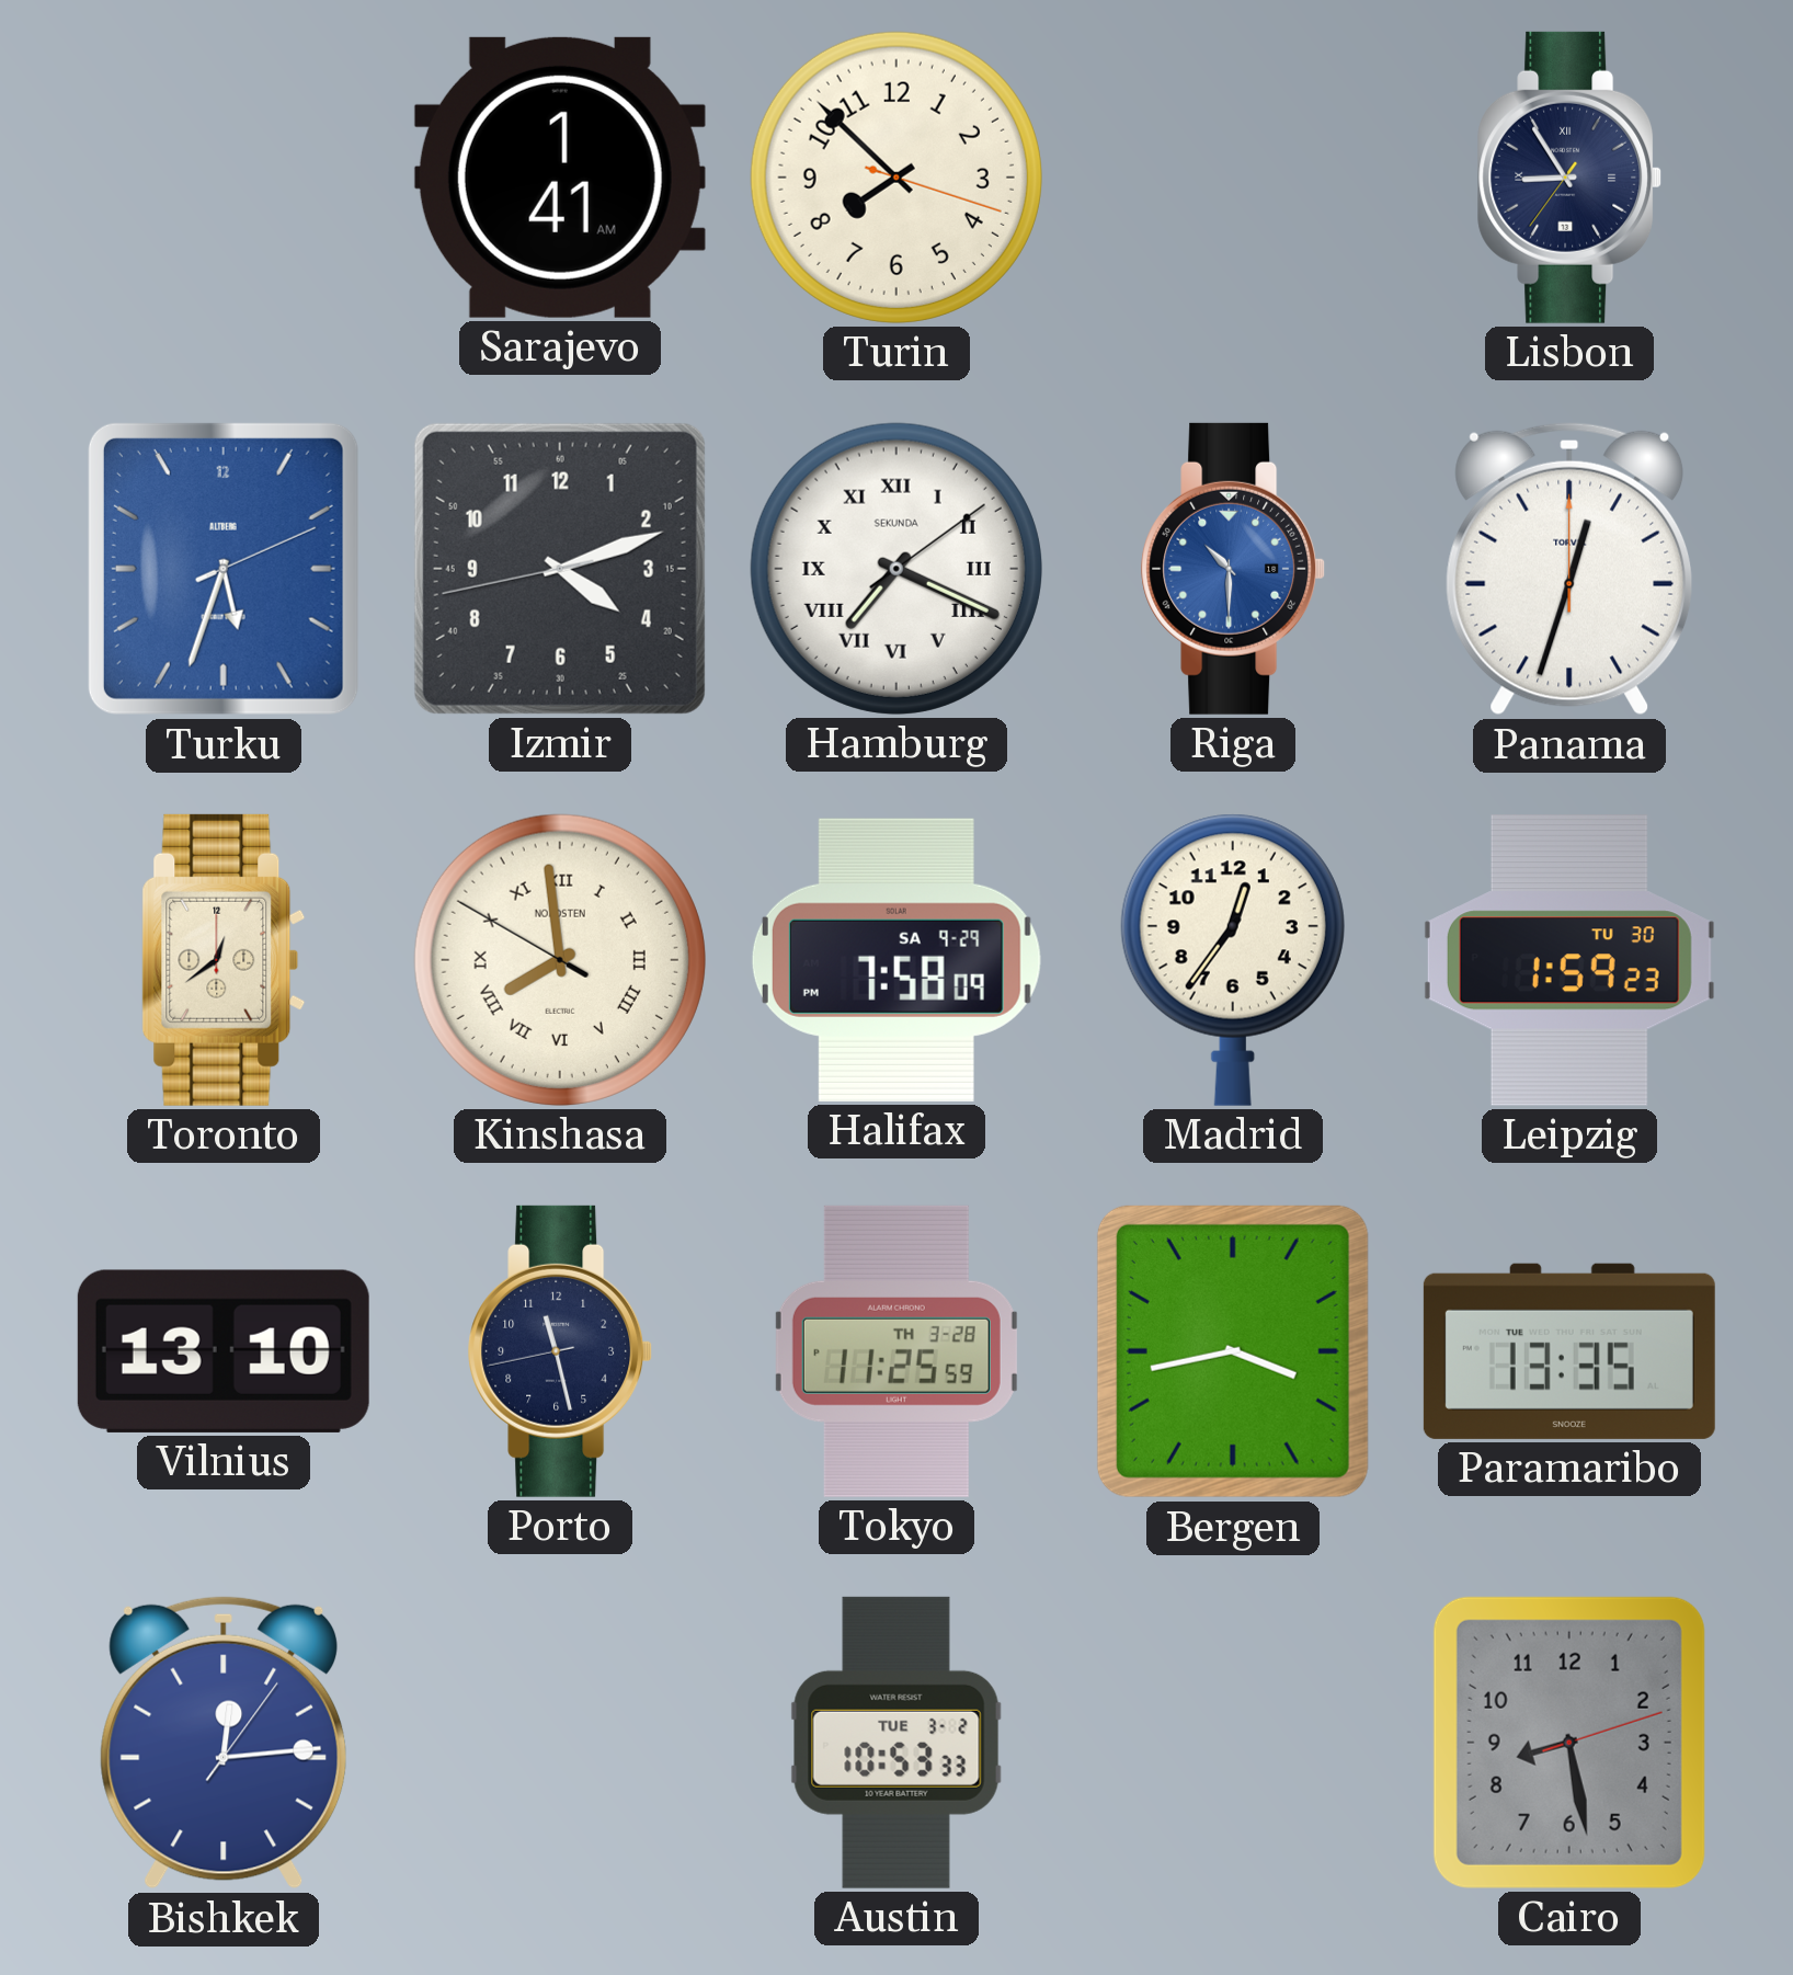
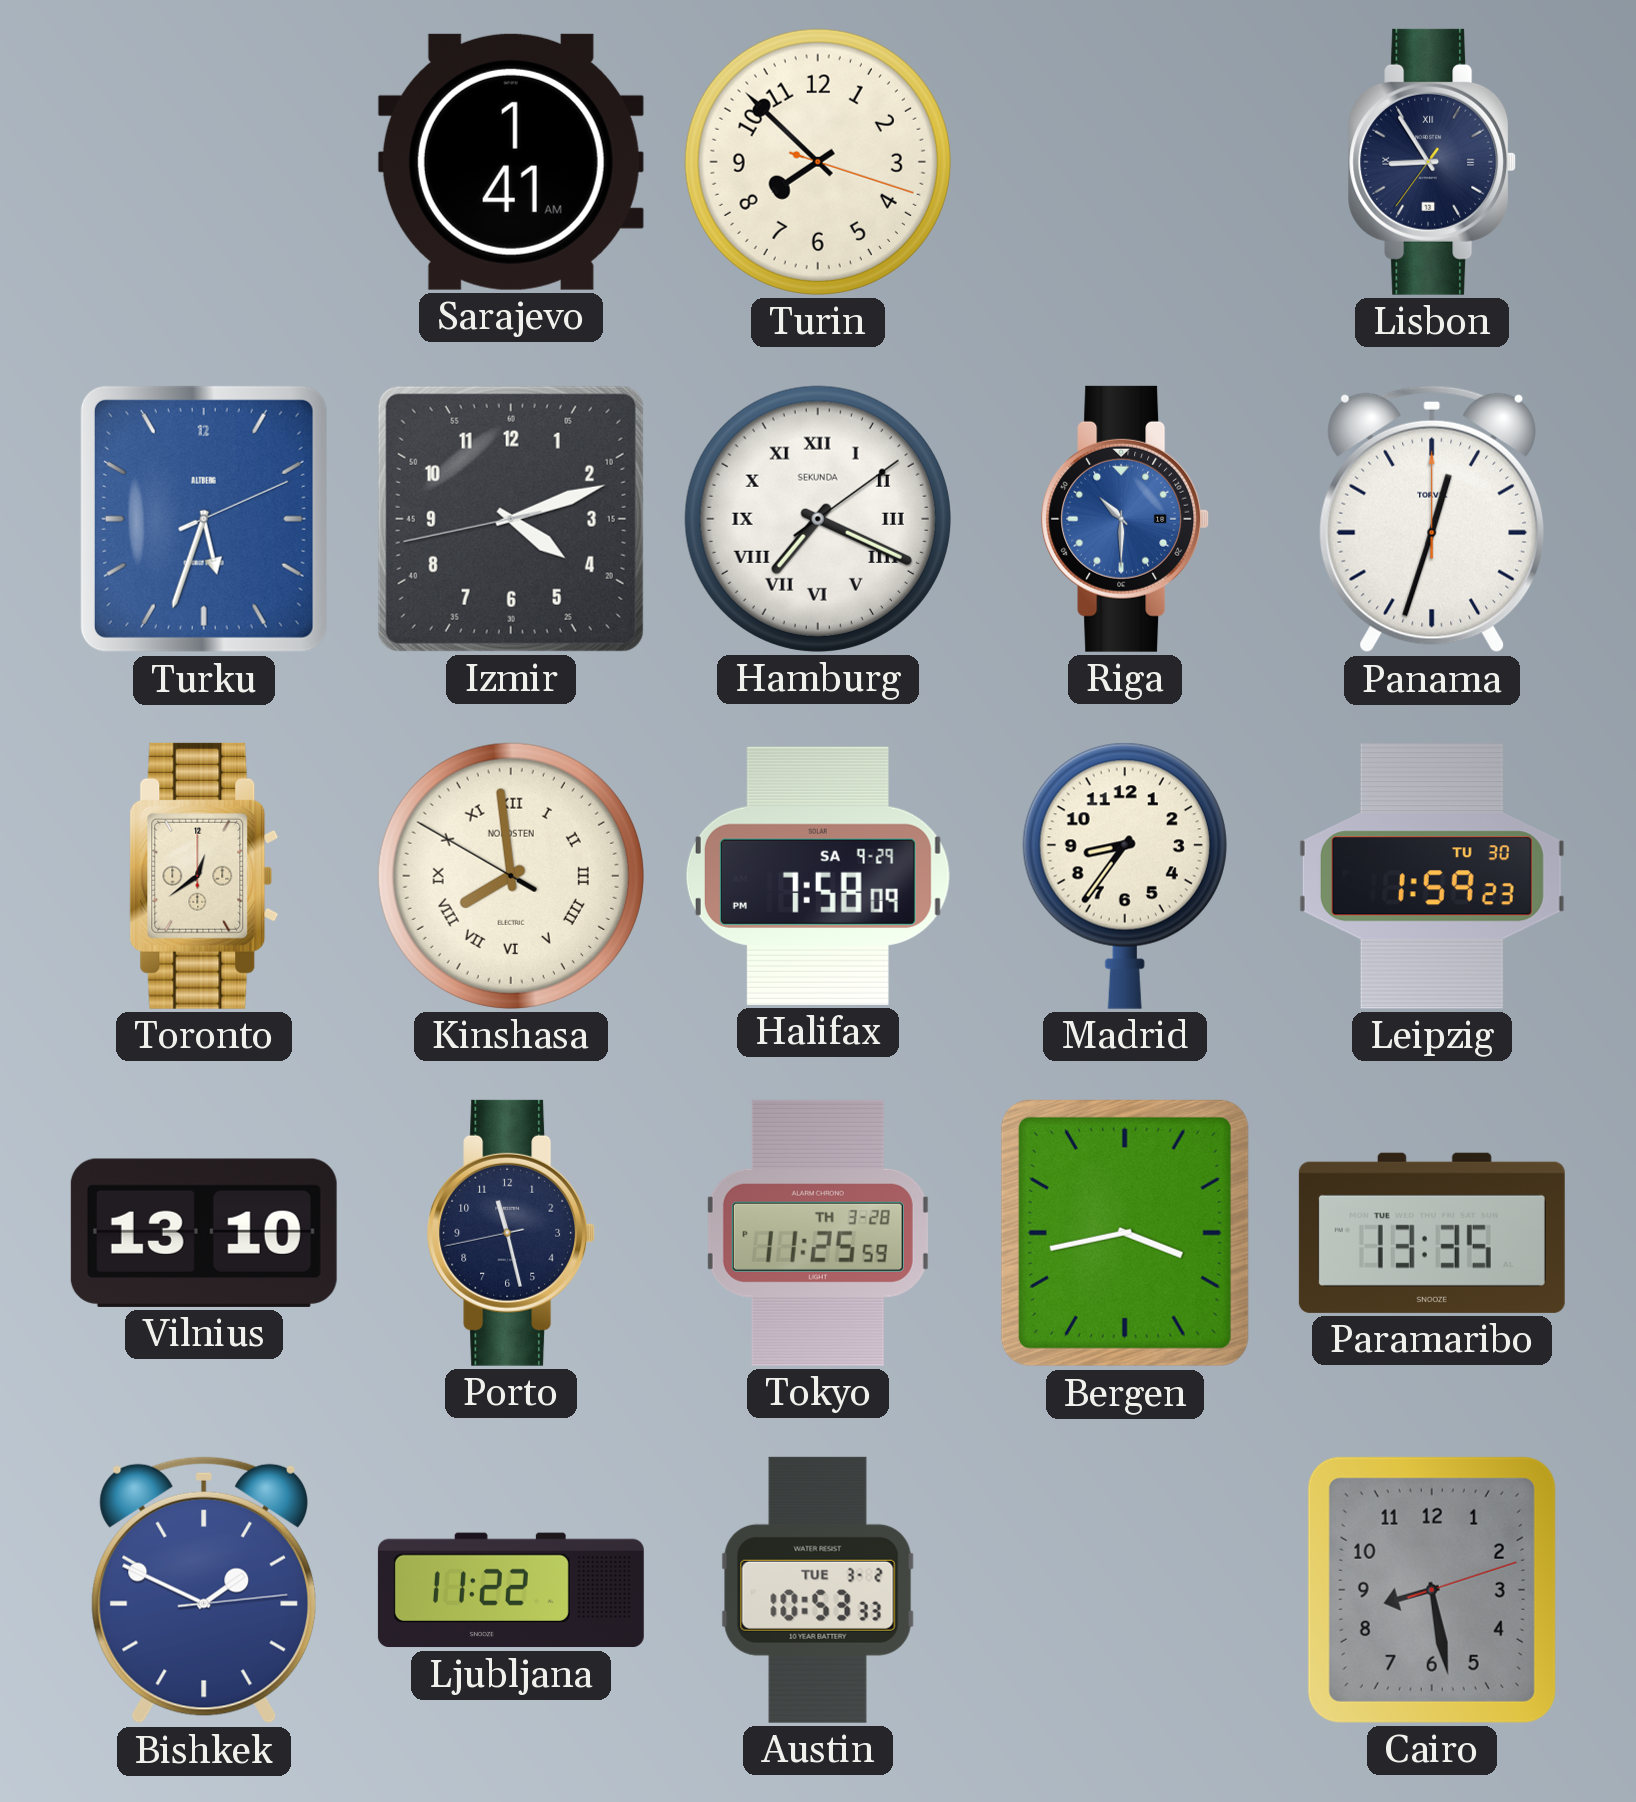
Madrid: 12:36 -> 8:36
Bishkek: 12:14 -> 1:49
Ljubljana: none -> 11:22
